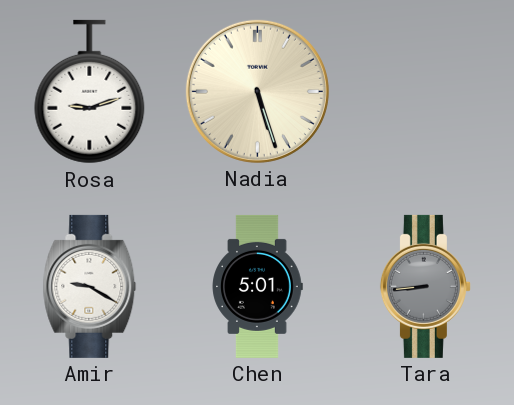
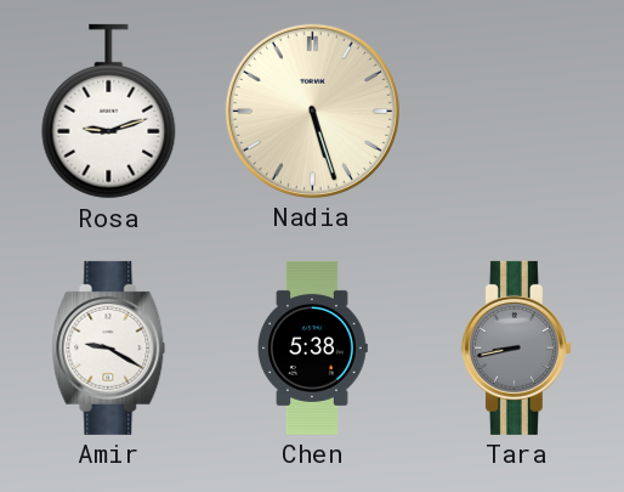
Chen: 5:01 -> 5:38
Tara: 8:44 -> 8:43
